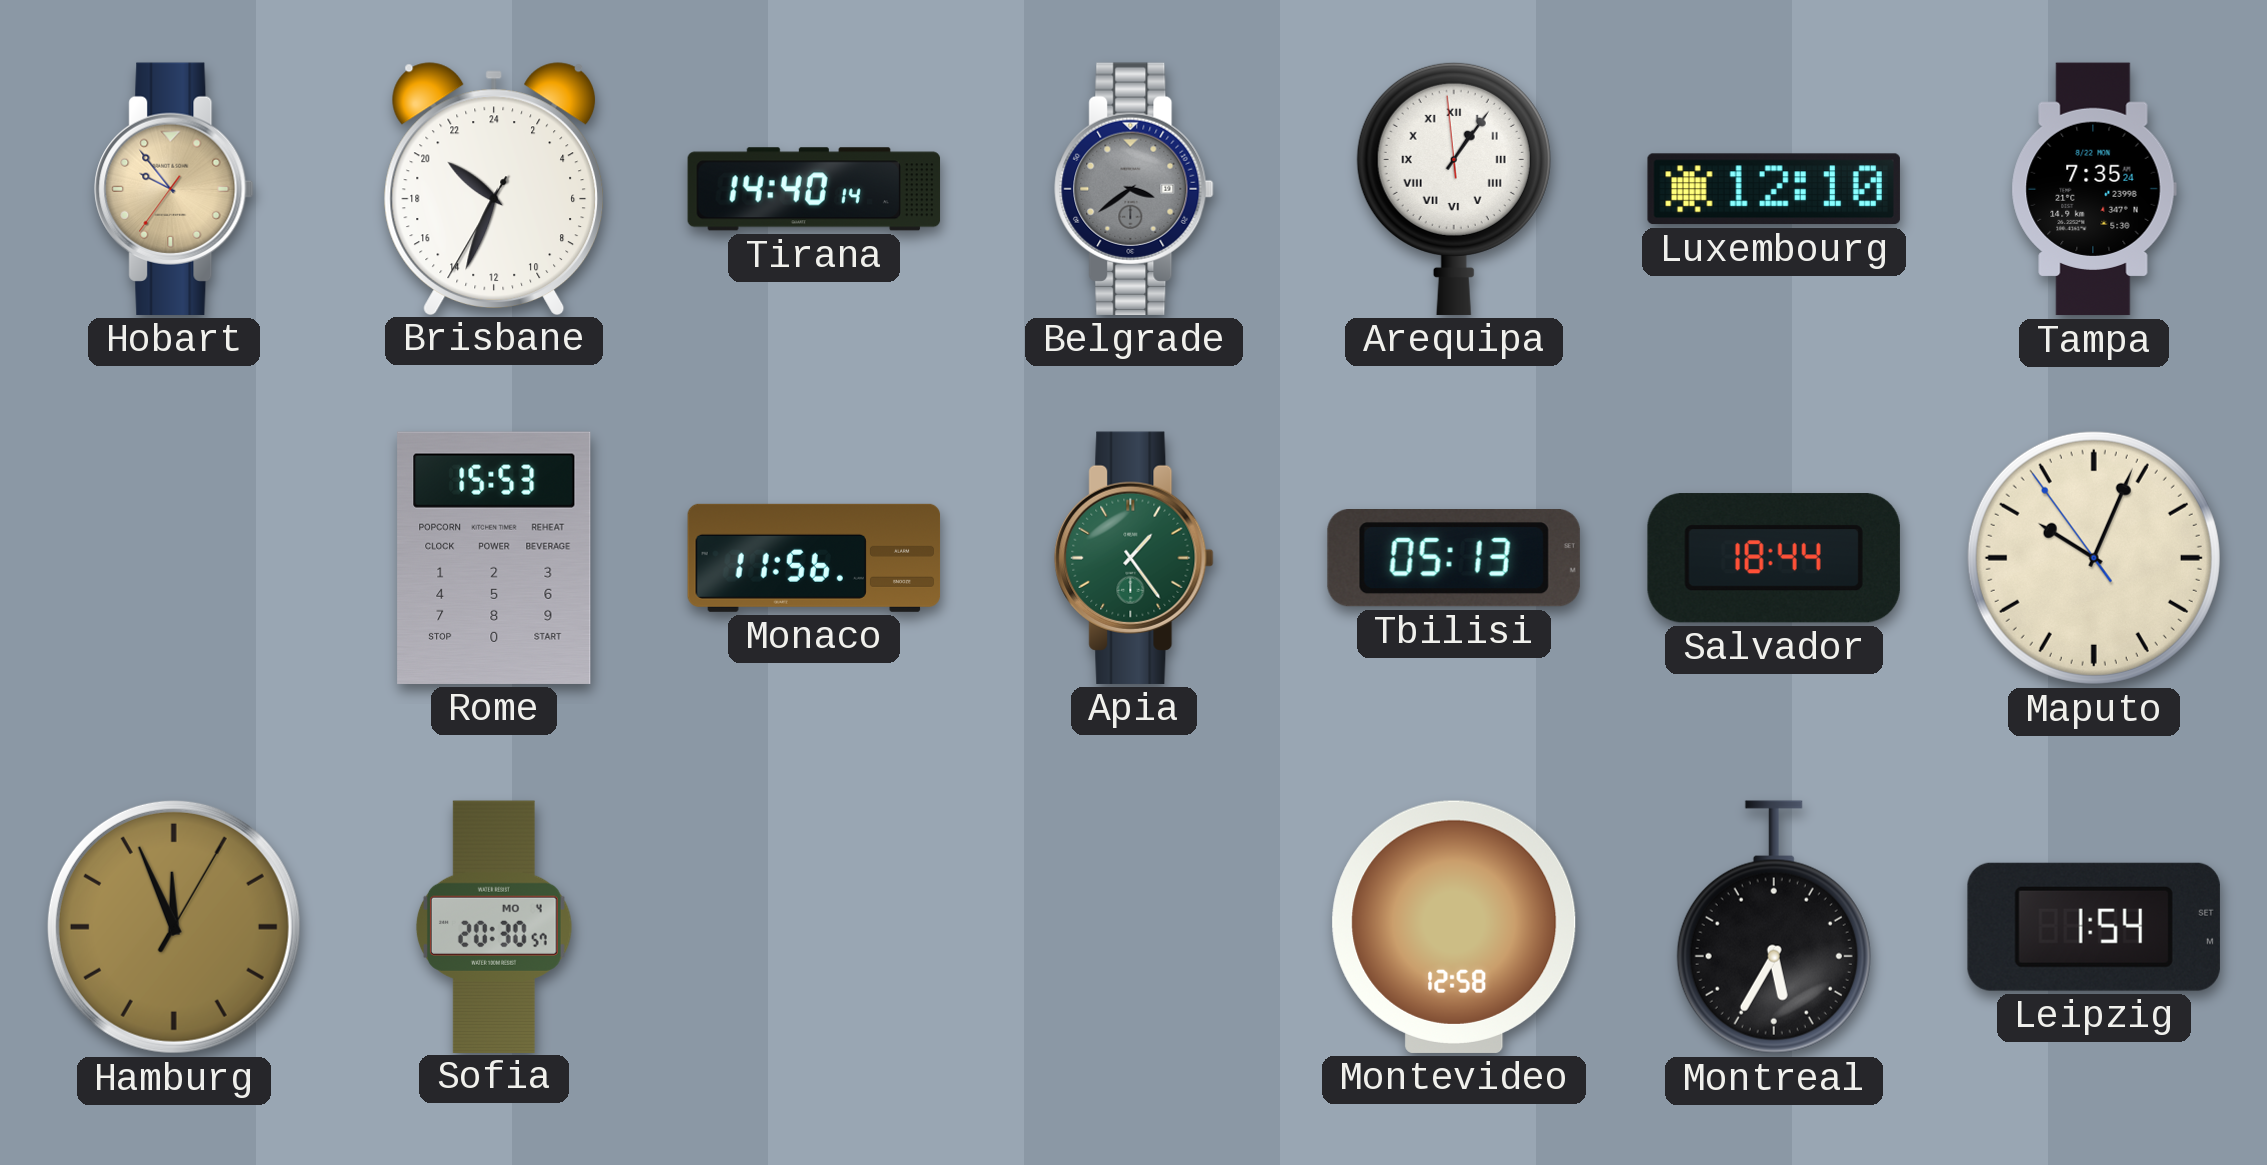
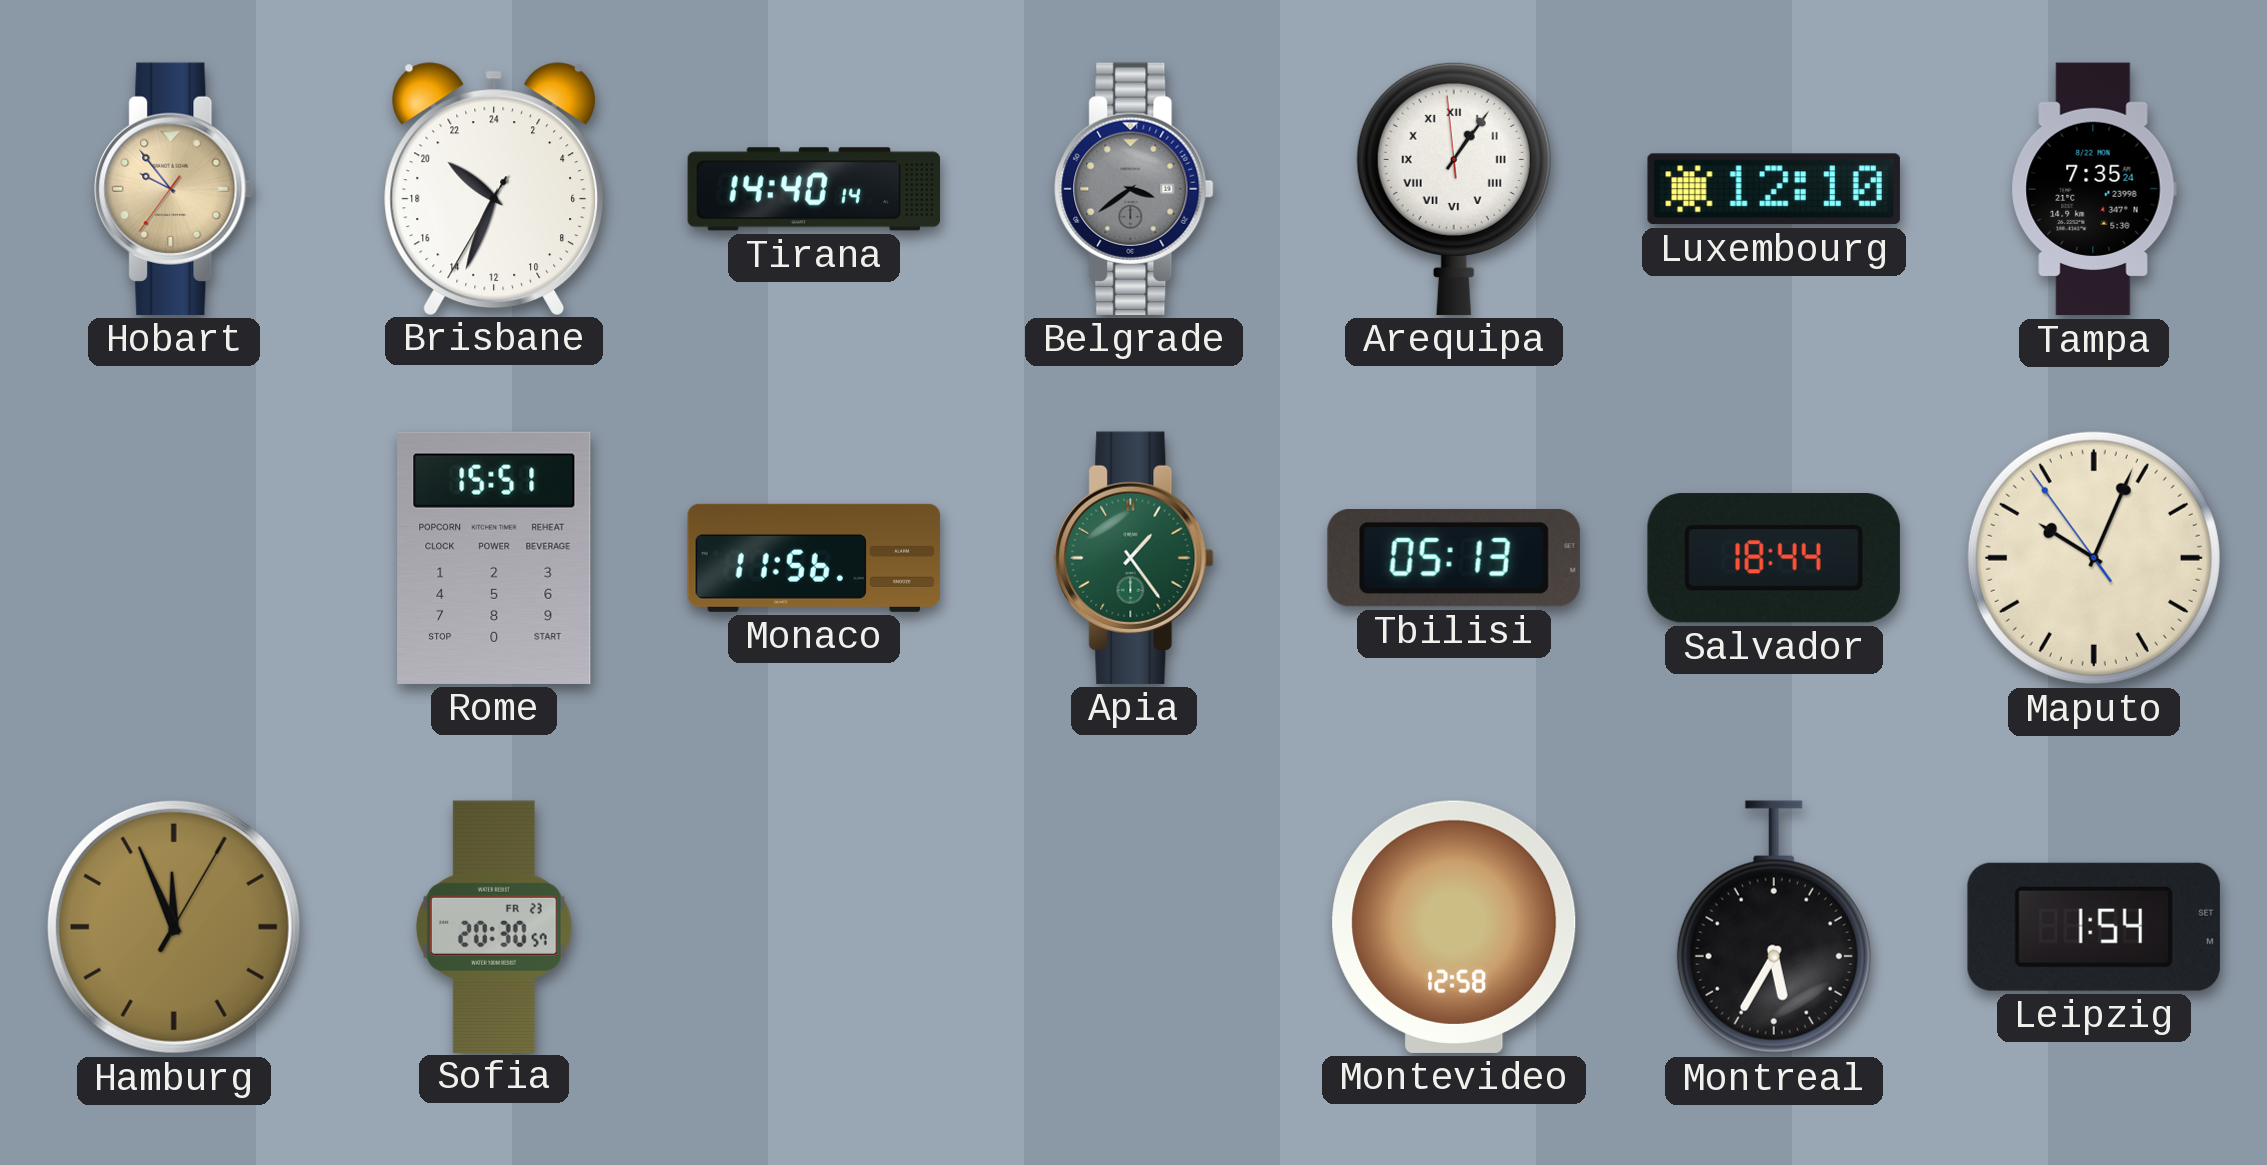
Rome: 15:53 -> 15:51
Sofia date: MO 4 -> FR 23
